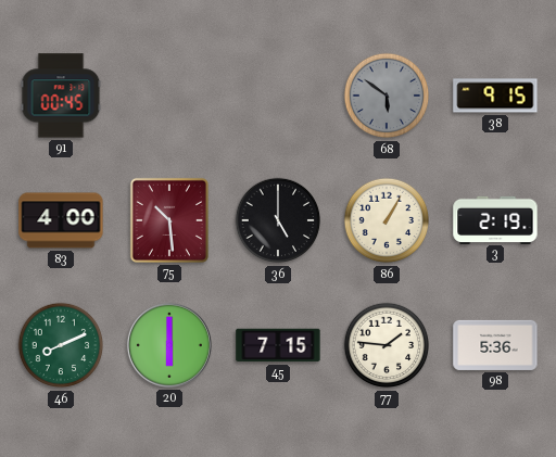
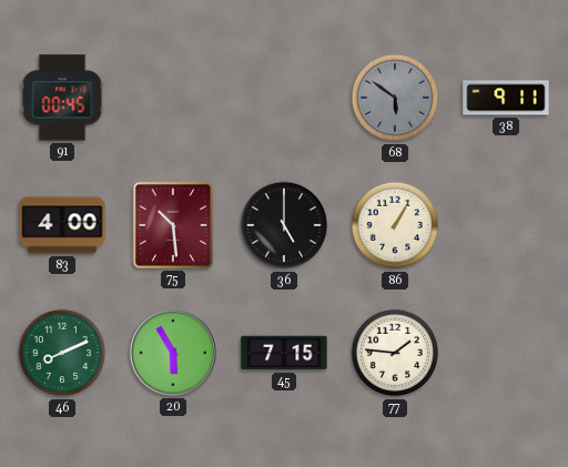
38: 9:15 -> 9:11
3: 2:19 -> none
20: 6:00 -> 5:55
98: 5:36 -> none
